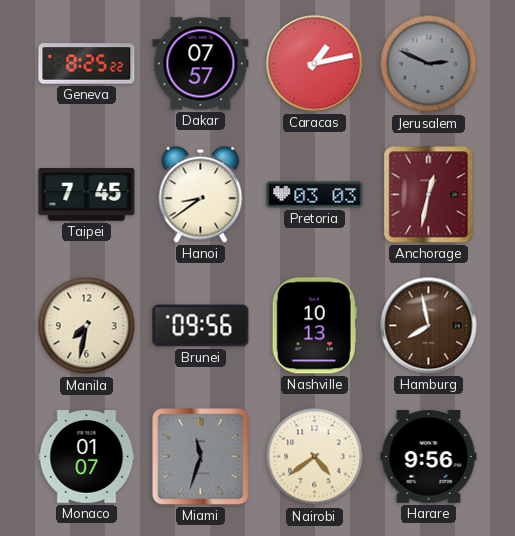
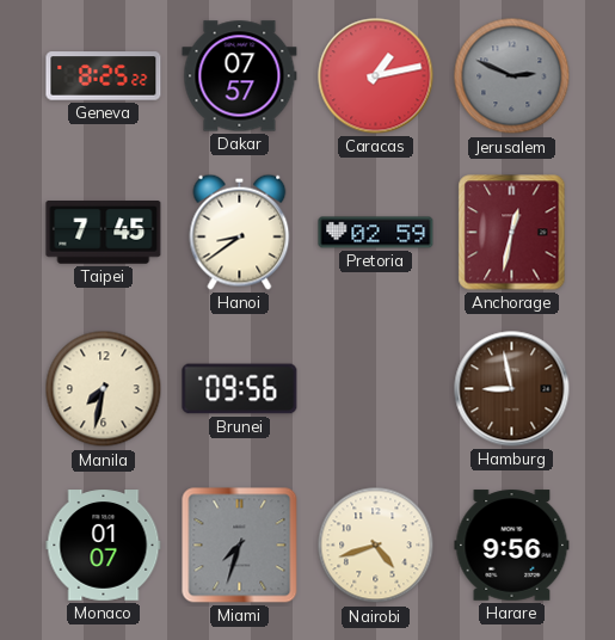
Pretoria: 03:03 -> 02:59
Nashville: 10:13 -> none
Hamburg: 7:58 -> 8:58
Miami: 11:33 -> 7:33
Nairobi: 4:39 -> 4:42
